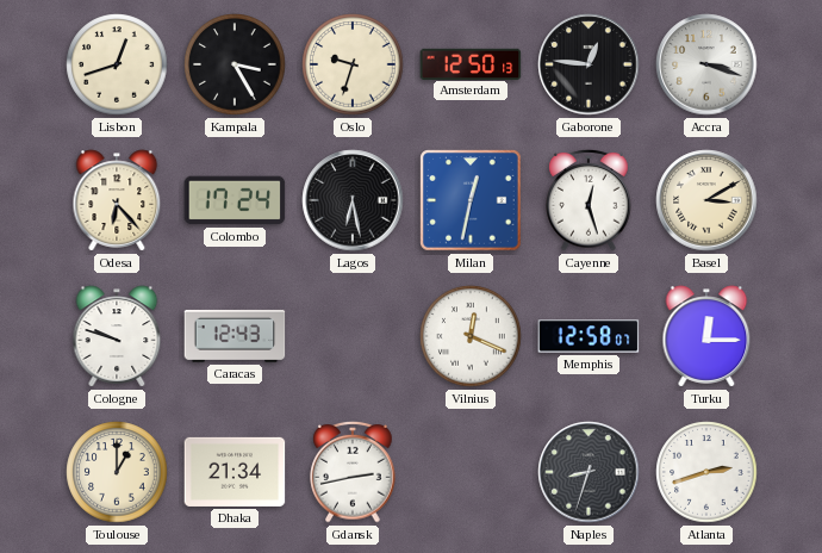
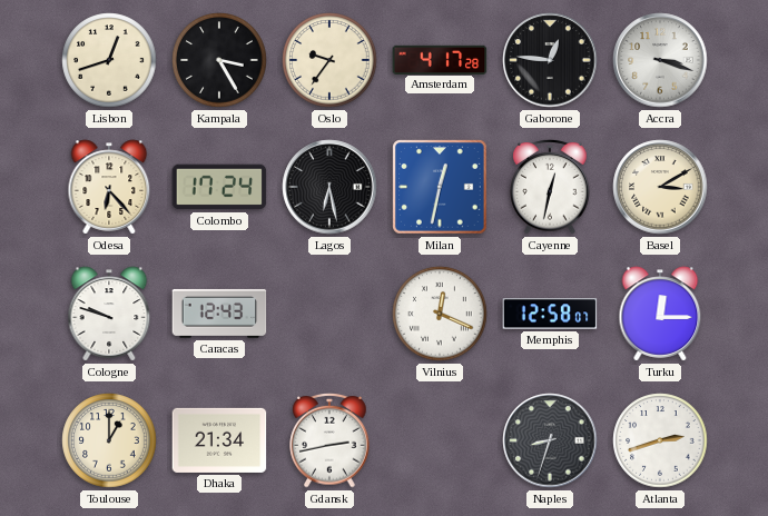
Oslo: 9:33 -> 9:36
Amsterdam: 12:50 -> 4:17
Cayenne: 12:27 -> 12:32
